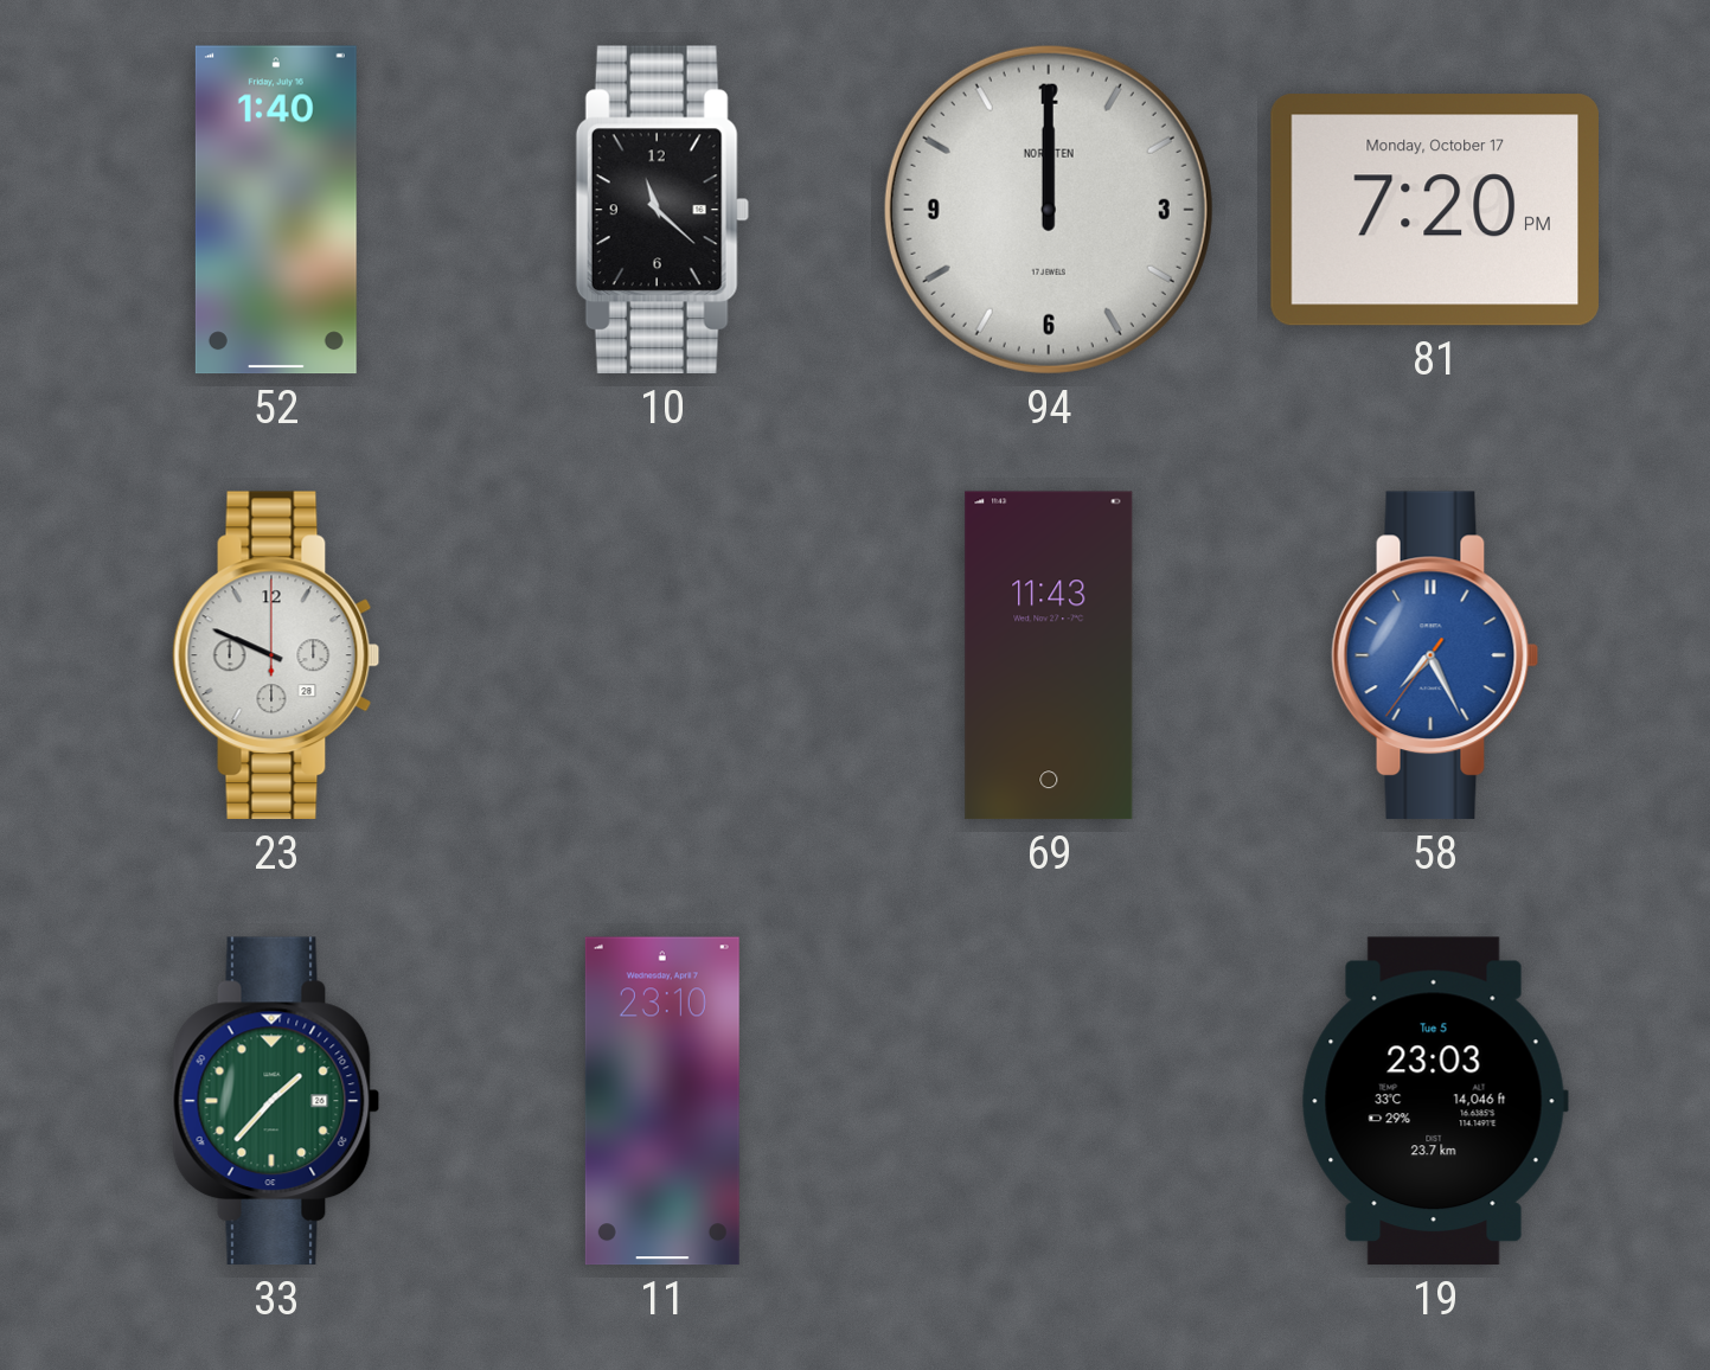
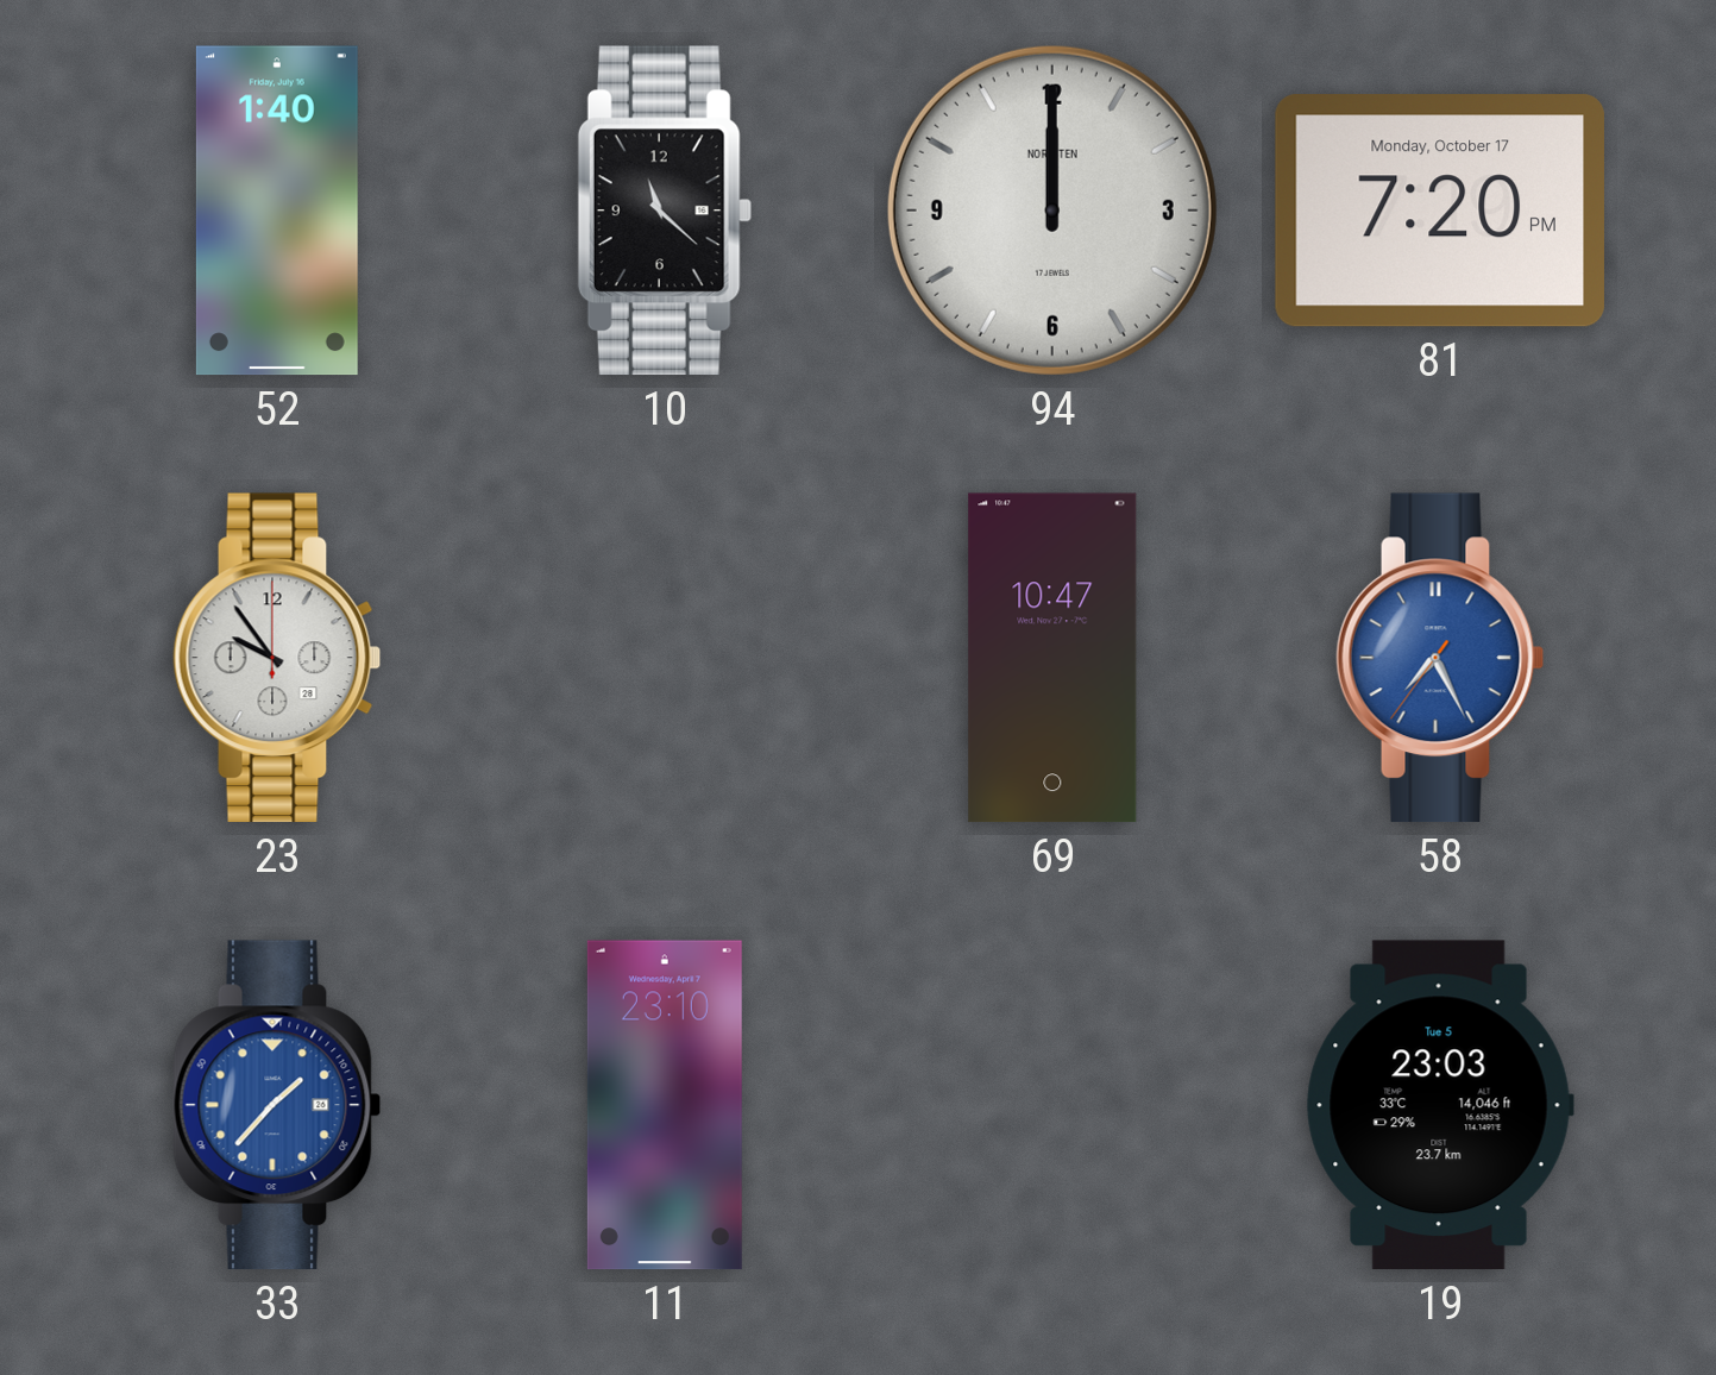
23: 9:49 -> 9:54
69: 11:43 -> 10:47
33 dial: green -> blue
